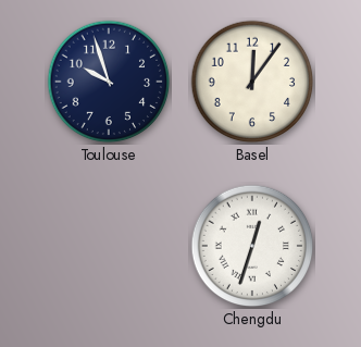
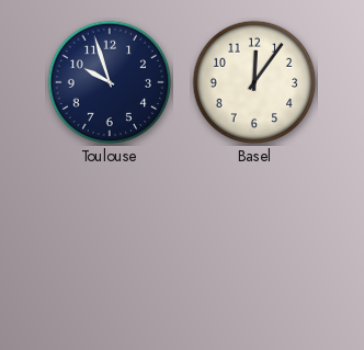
Chengdu: 12:33 -> none
